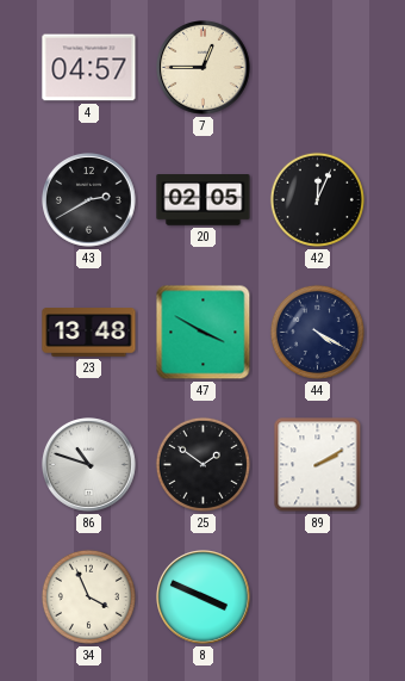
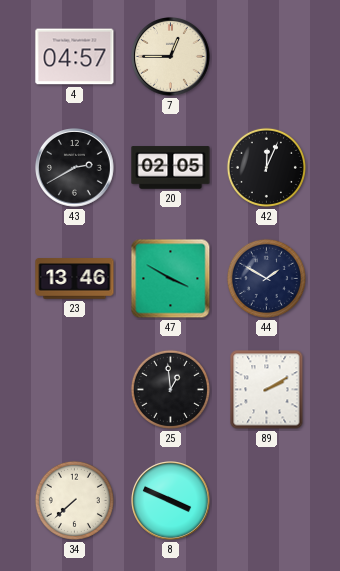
23: 13:48 -> 13:46
44: 4:20 -> 1:50
86: 10:48 -> none
25: 1:51 -> 12:59
34: 3:56 -> 7:38
